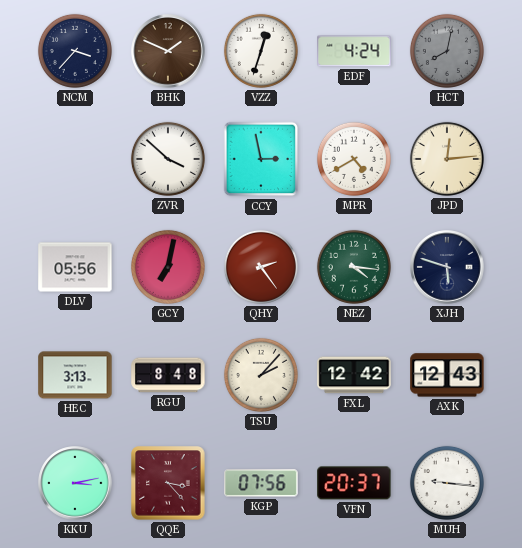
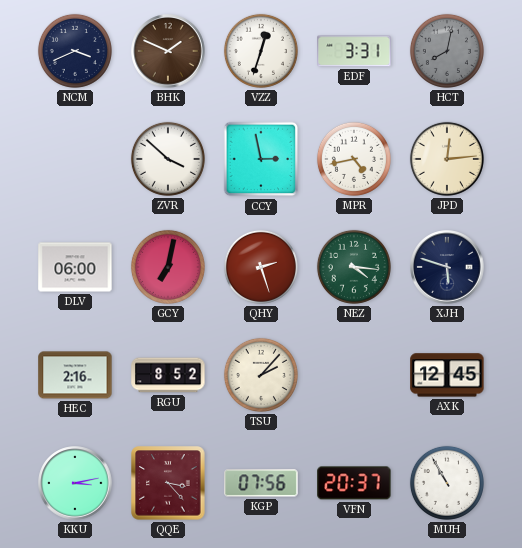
NCM: 3:37 -> 3:41
EDF: 4:24 -> 3:31
MPR: 4:40 -> 4:43
DLV: 05:56 -> 06:00
QHY: 2:24 -> 2:27
HEC: 3:13 -> 2:16
RGU: 8:48 -> 8:52
FXL: 12:42 -> none
AXK: 12:43 -> 12:45
MUH: 9:16 -> 10:55
